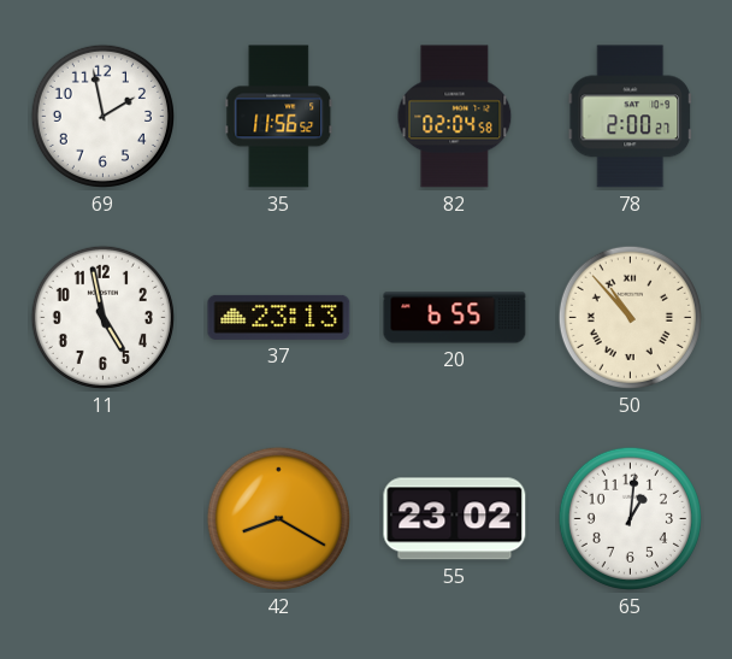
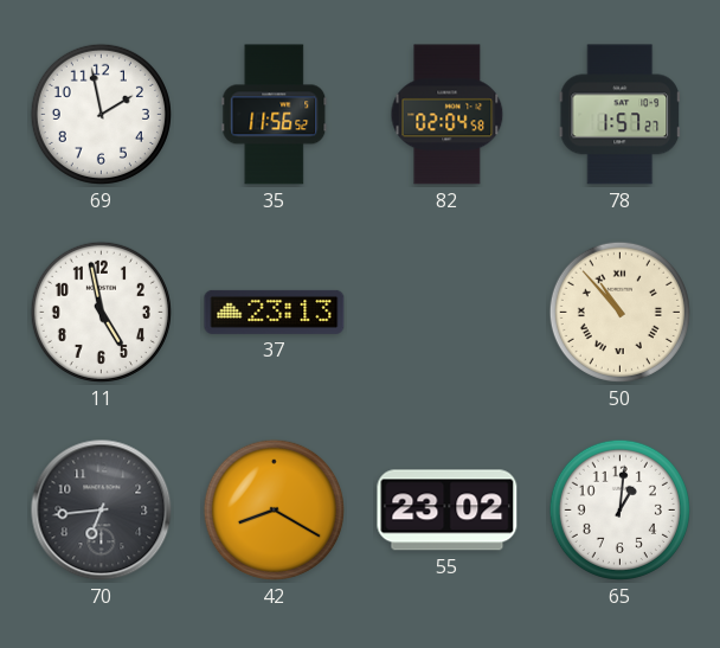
78: 2:00 -> 1:57
20: 6:55 -> none
70: none -> 6:44
